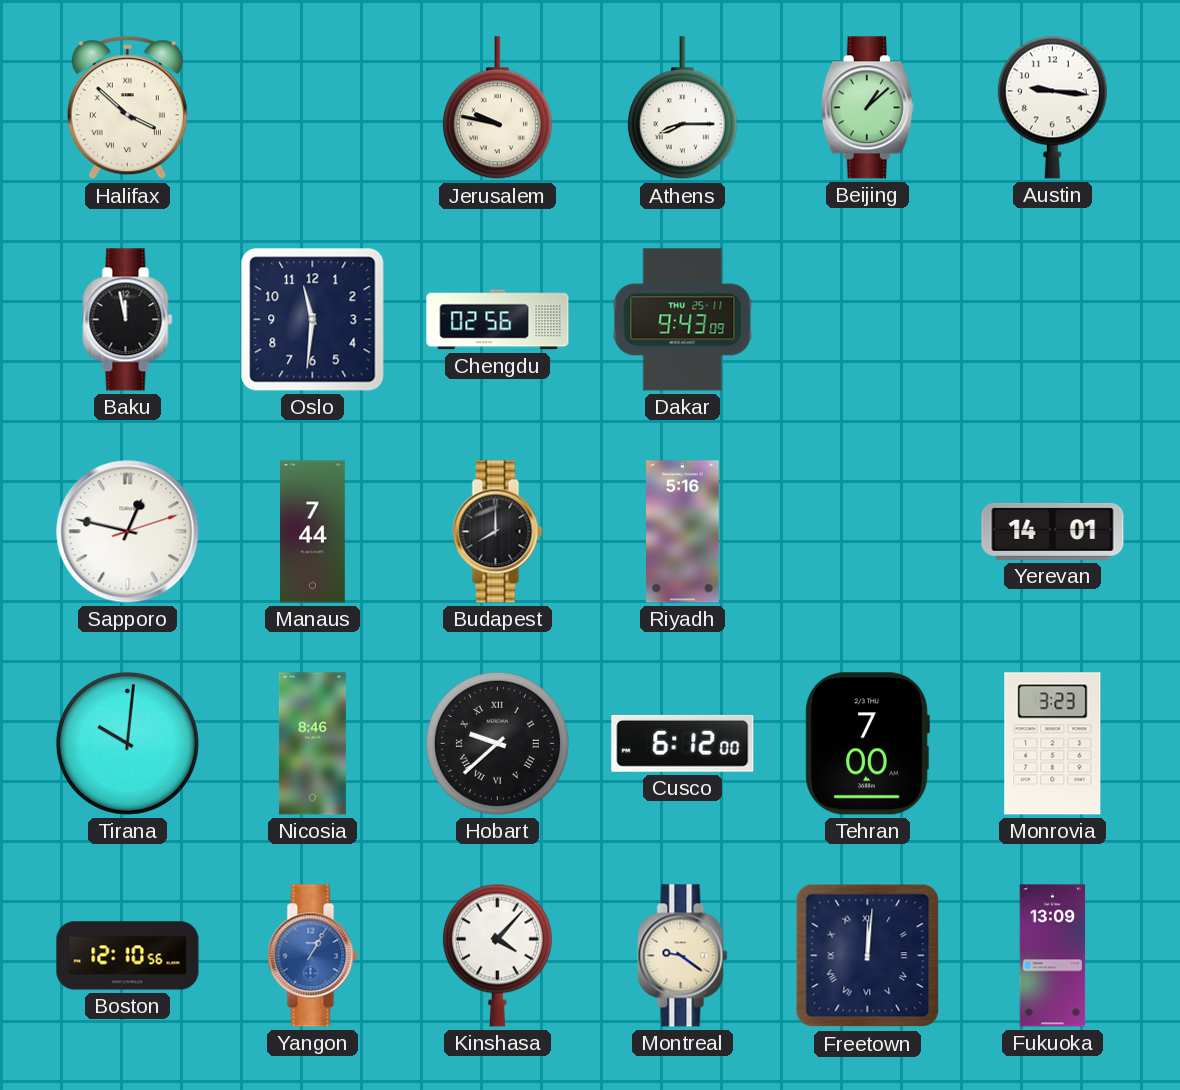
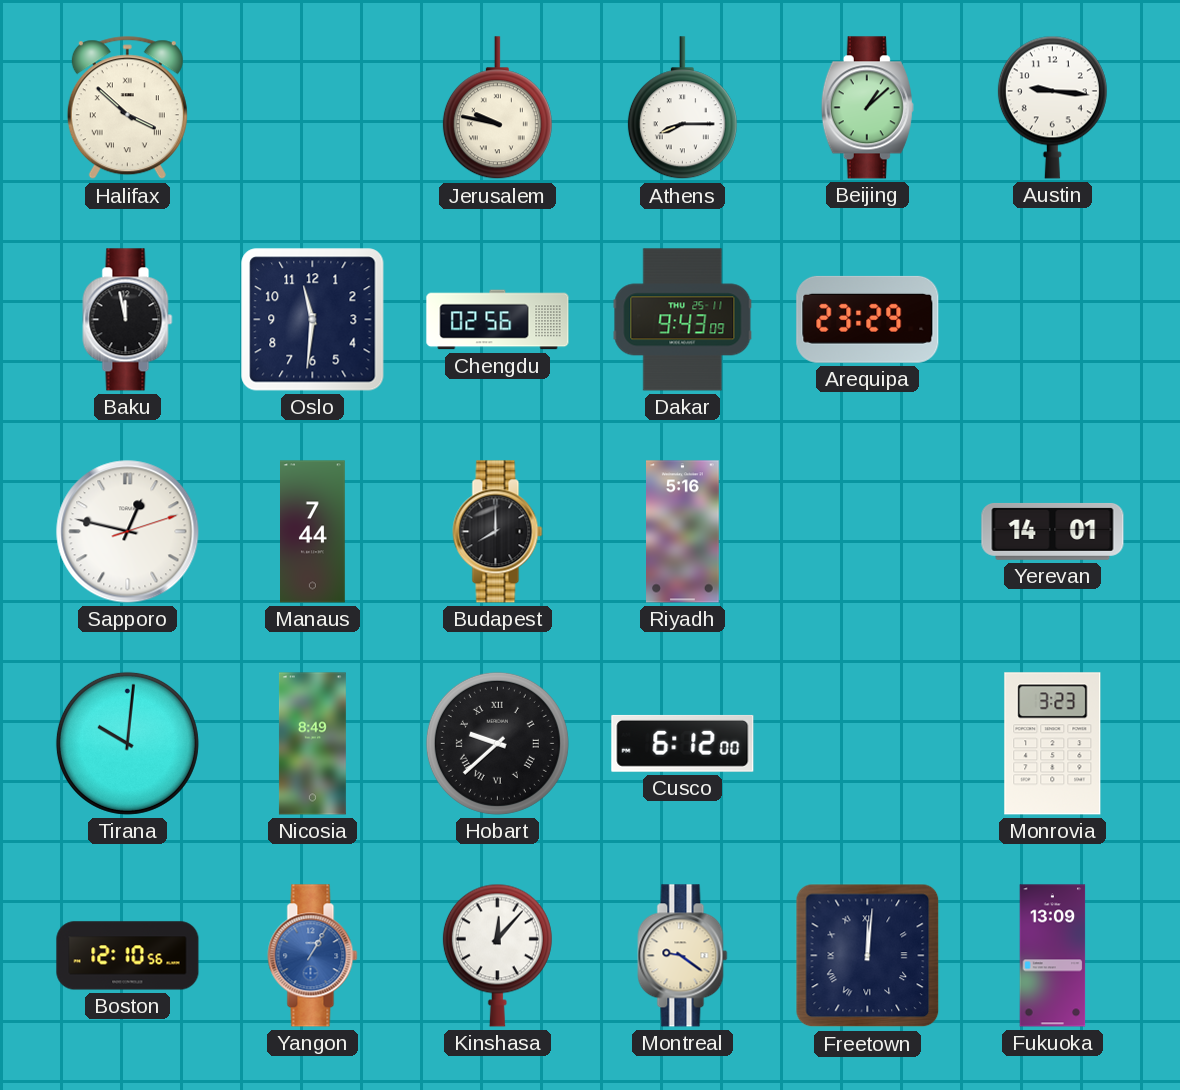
Arequipa: none -> 23:29
Nicosia: 8:46 -> 8:49
Tehran: 7:00 -> none
Kinshasa: 4:07 -> 12:07
